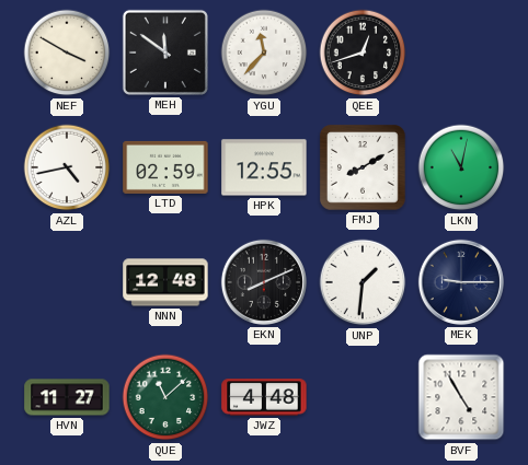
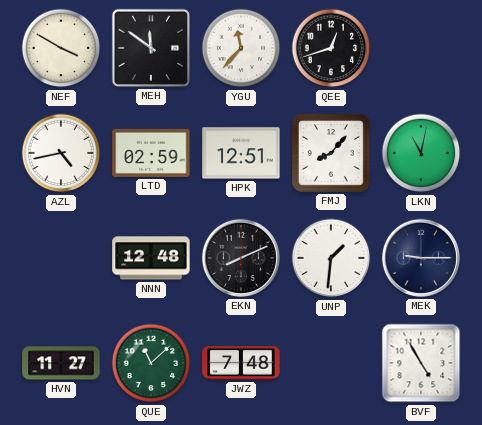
HPK: 12:55 -> 12:51
FMJ: 8:10 -> 8:07
JWZ: 4:48 -> 7:48
